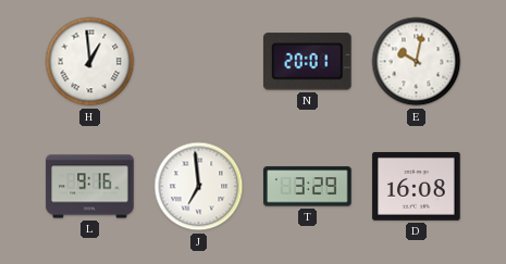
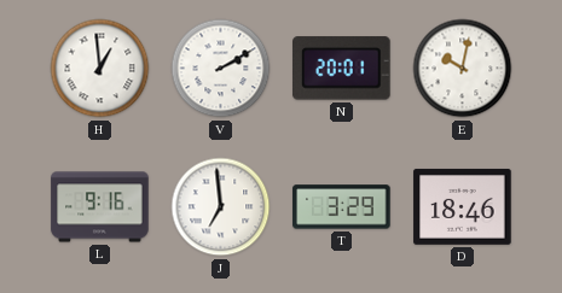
V: none -> 2:10
D: 16:08 -> 18:46
